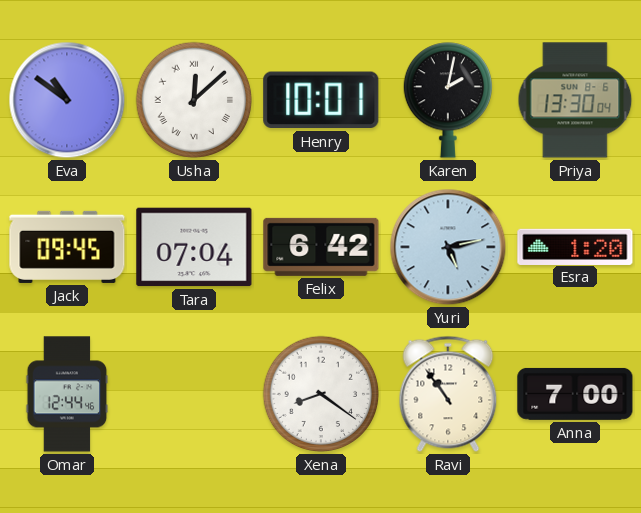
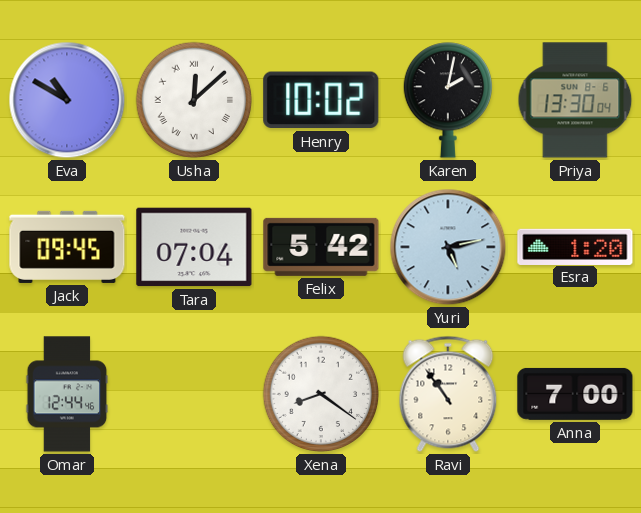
Eva: 10:51 -> 10:50
Henry: 10:01 -> 10:02
Felix: 6:42 -> 5:42
